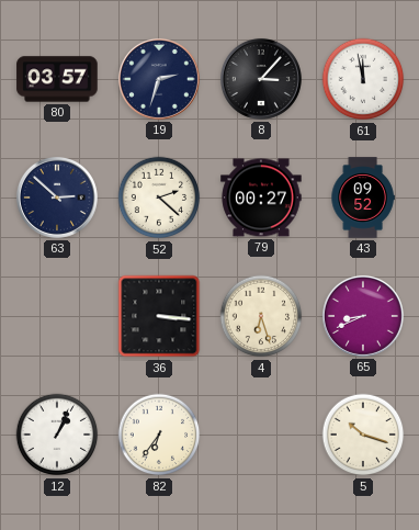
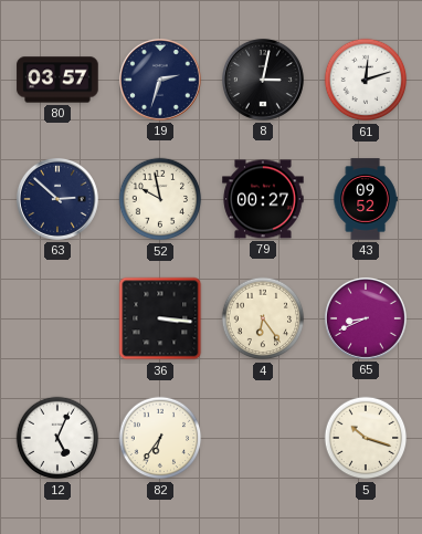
8: 3:07 -> 3:02
61: 11:58 -> 12:12
52: 2:22 -> 9:58
4: 6:27 -> 6:24
12: 1:04 -> 5:04
